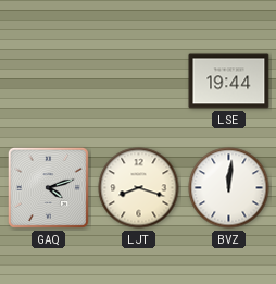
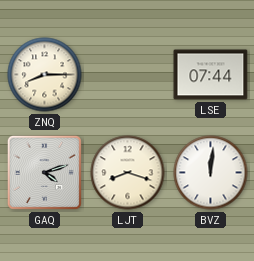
ZNQ: none -> 8:15
LSE: 19:44 -> 07:44
